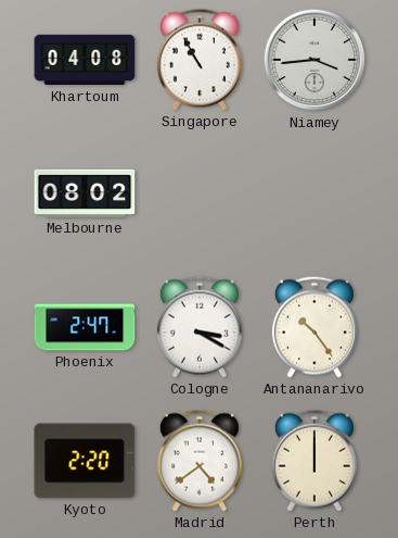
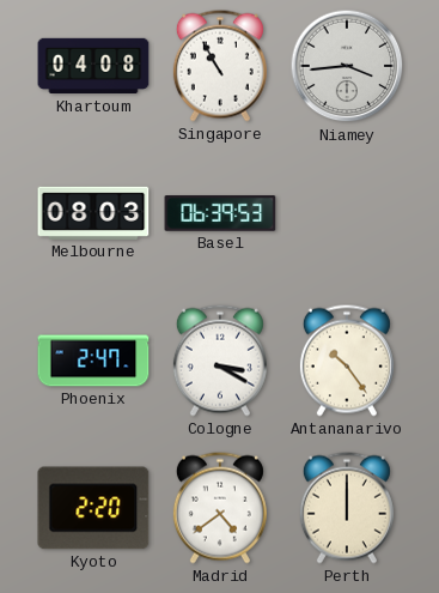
Melbourne: 08:02 -> 08:03
Basel: none -> 06:39
